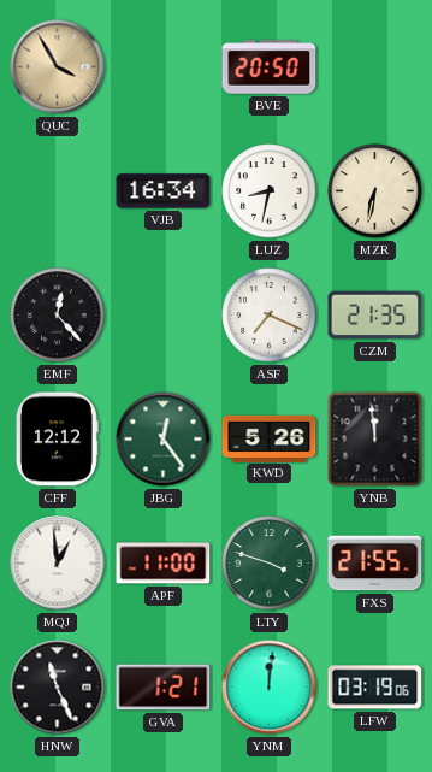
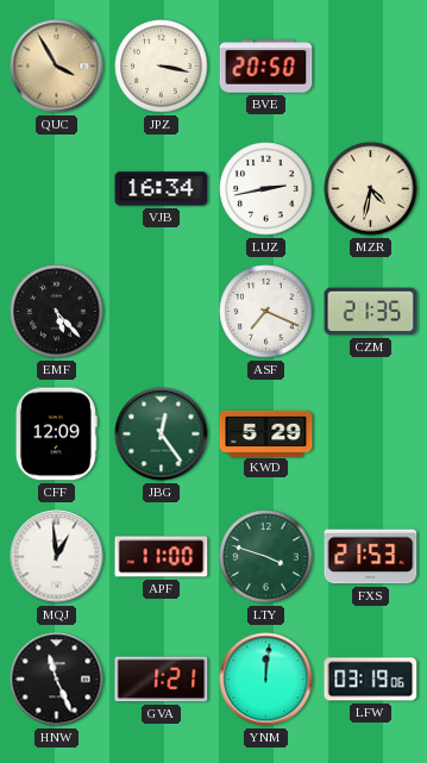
JPZ: none -> 3:17
LUZ: 8:32 -> 2:43
MZR: 6:32 -> 4:32
EMF: 12:23 -> 5:23
CFF: 12:12 -> 12:09
KWD: 5:26 -> 5:29
YNB: 11:59 -> none
FXS: 21:55 -> 21:53
